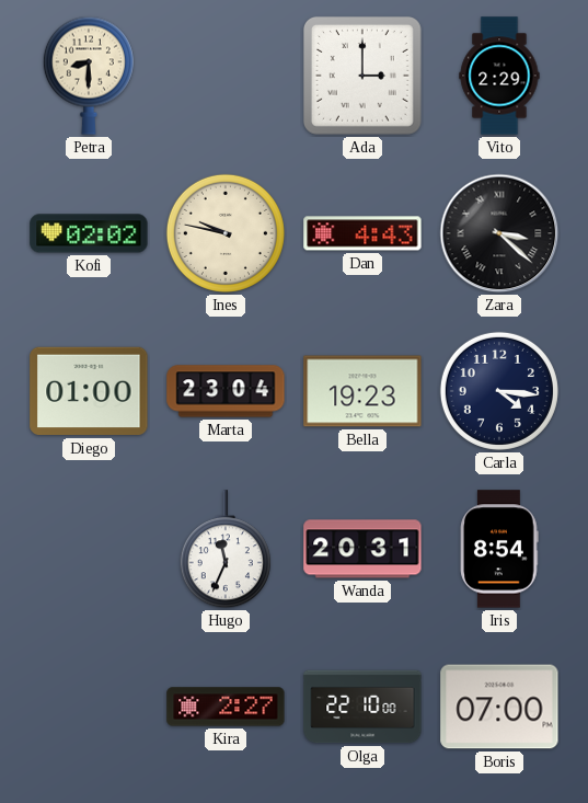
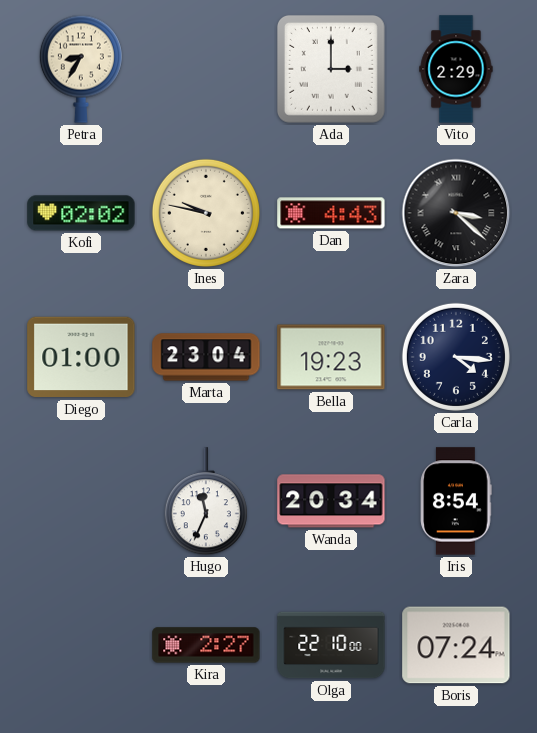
Petra: 8:30 -> 8:35
Wanda: 20:31 -> 20:34
Boris: 07:00 -> 07:24
